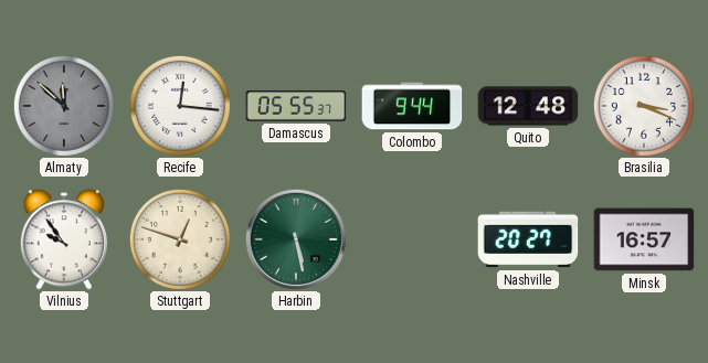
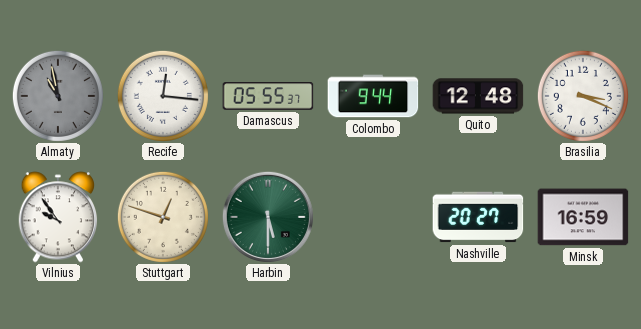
Almaty: 11:52 -> 10:58
Harbin: 5:28 -> 5:30
Minsk: 16:57 -> 16:59
